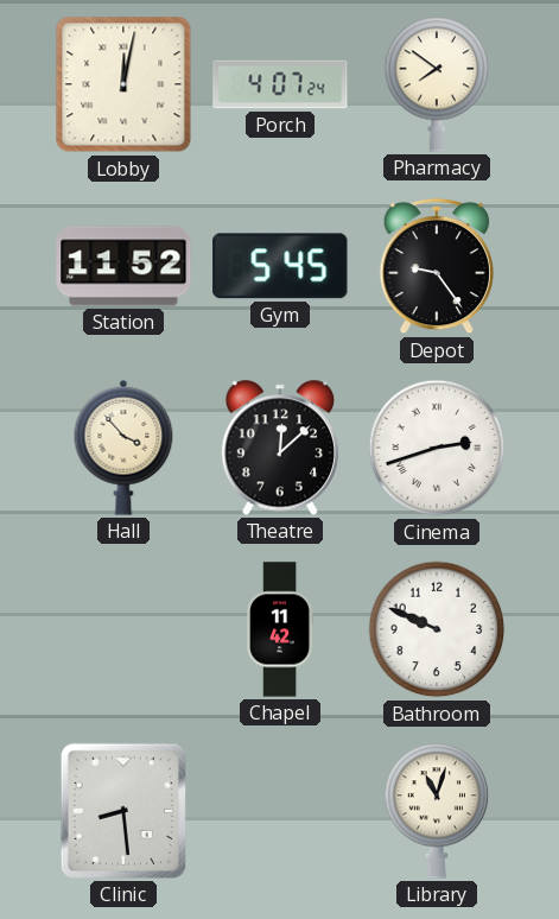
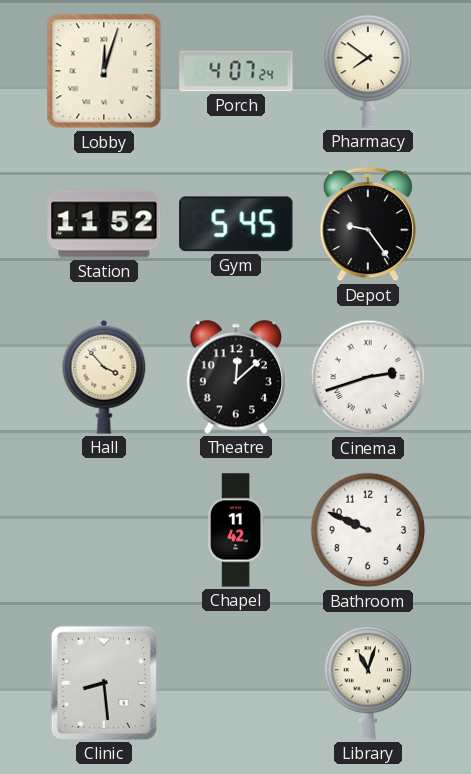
Lobby: 12:02 -> 12:03
